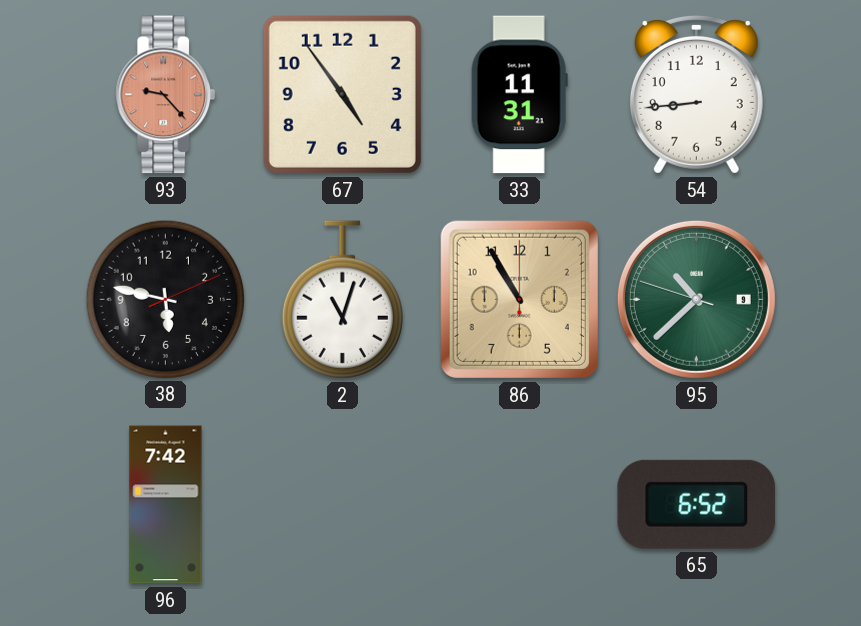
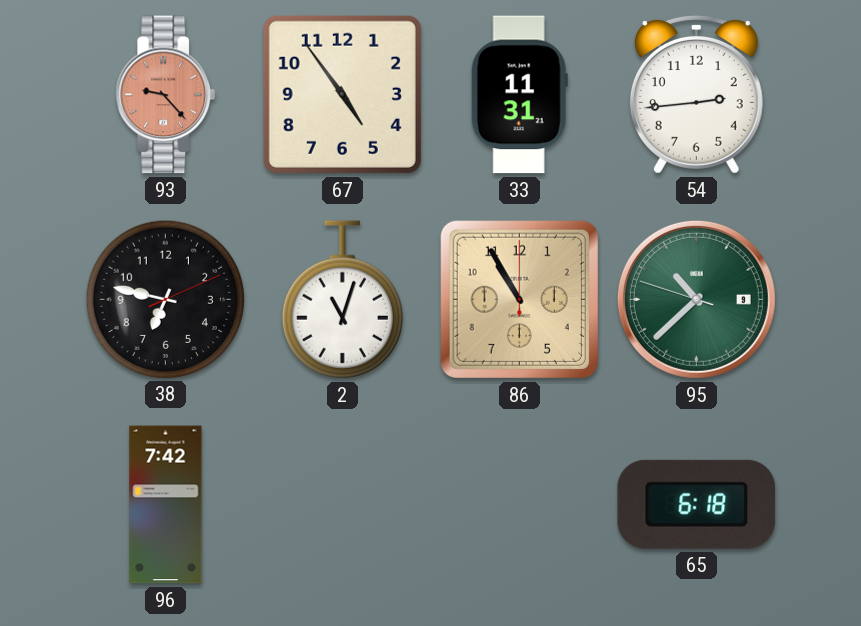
54: 8:44 -> 2:44
38: 5:47 -> 6:47
65: 6:52 -> 6:18
